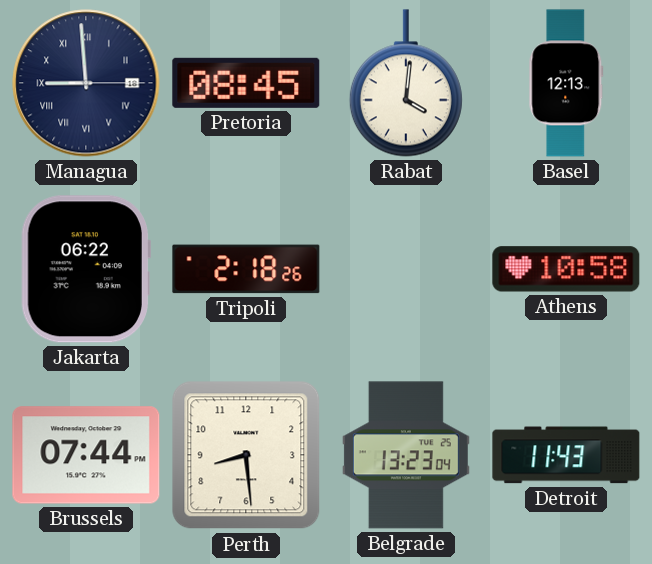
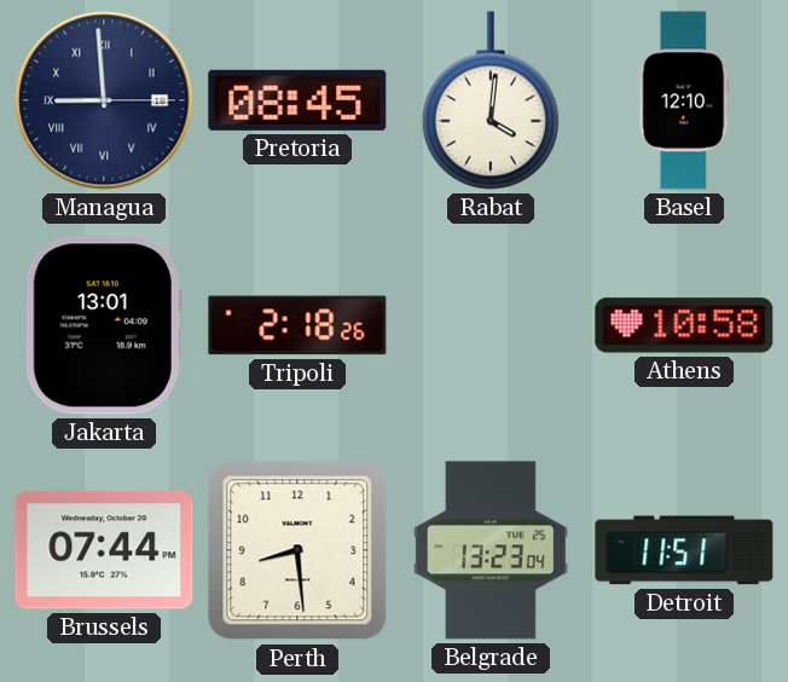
Basel: 12:13 -> 12:10
Jakarta: 06:22 -> 13:01
Detroit: 11:43 -> 11:51
